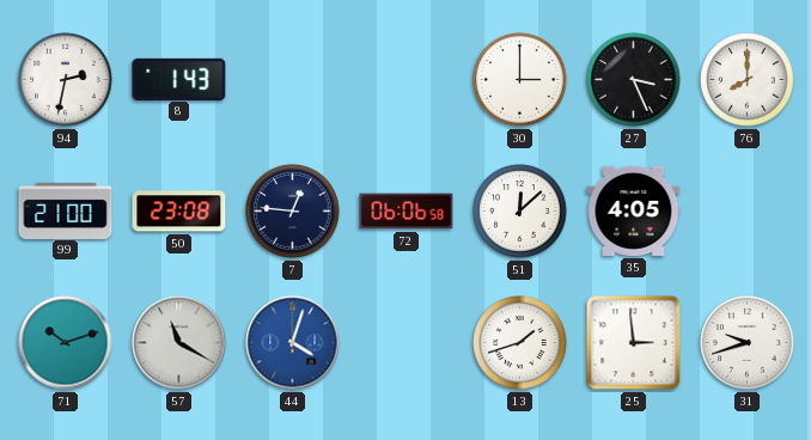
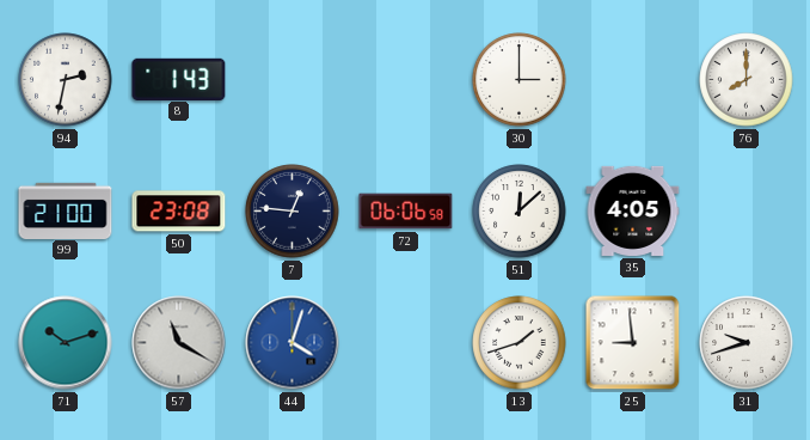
27: 3:26 -> none
25: 2:59 -> 8:59
